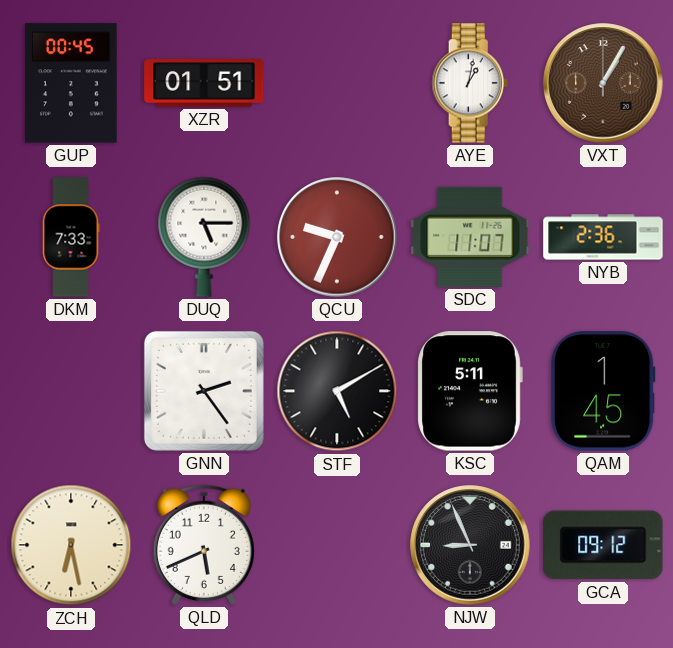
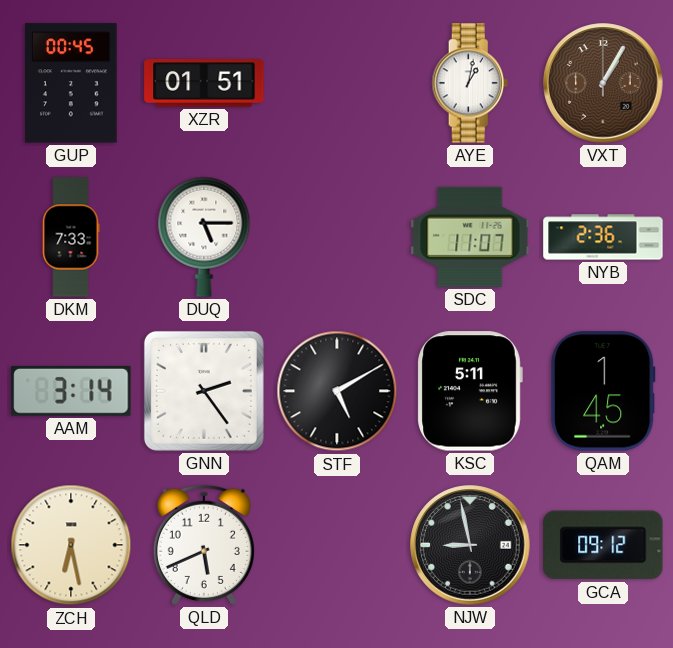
QCU: 9:34 -> none
AAM: none -> 3:14
NJW: 8:56 -> 8:58
